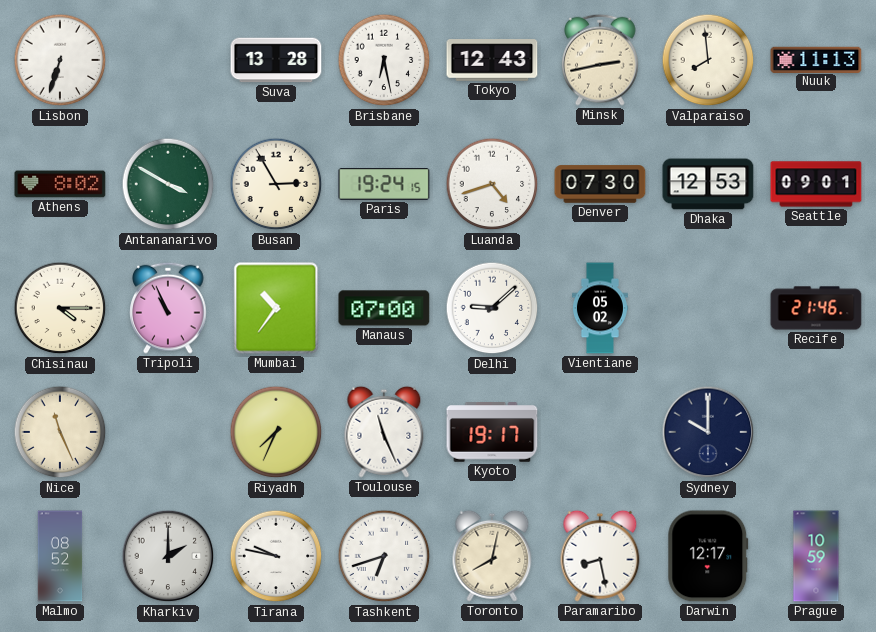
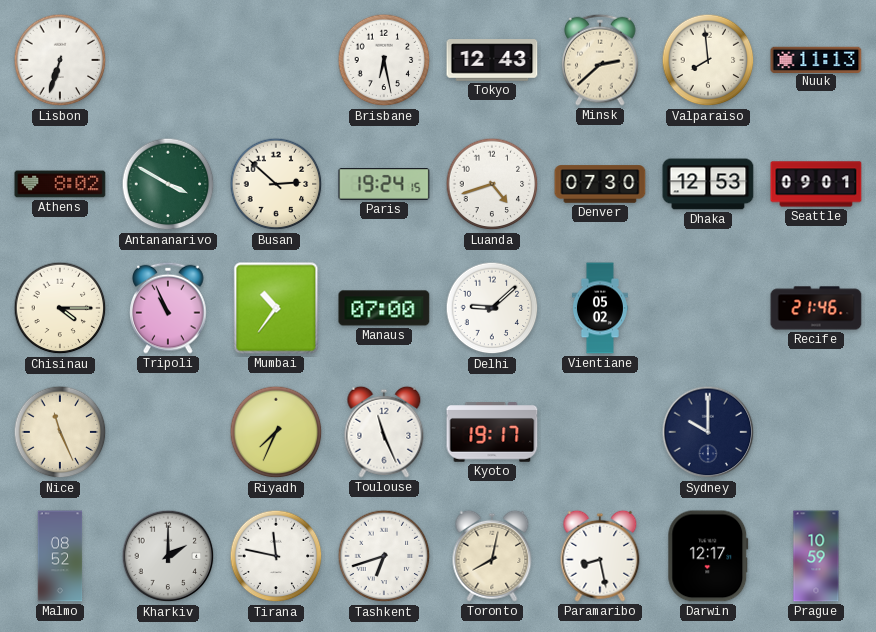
Suva: 13:28 -> none
Minsk: 2:43 -> 2:38
Busan: 2:55 -> 2:52
Tirana: 9:47 -> 11:47
